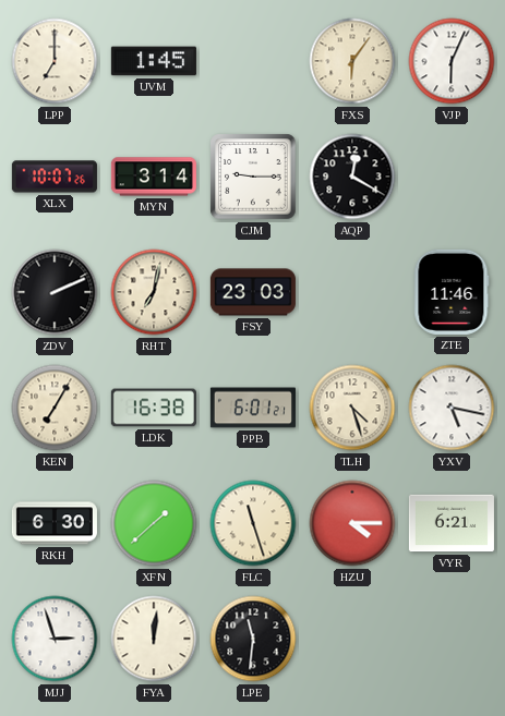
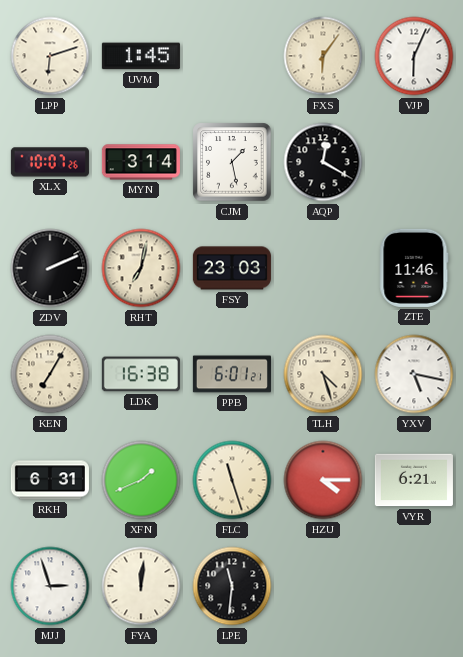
LPP: 7:00 -> 6:12
CJM: 9:15 -> 1:28
RKH: 6:30 -> 6:31
XFN: 1:38 -> 1:41
